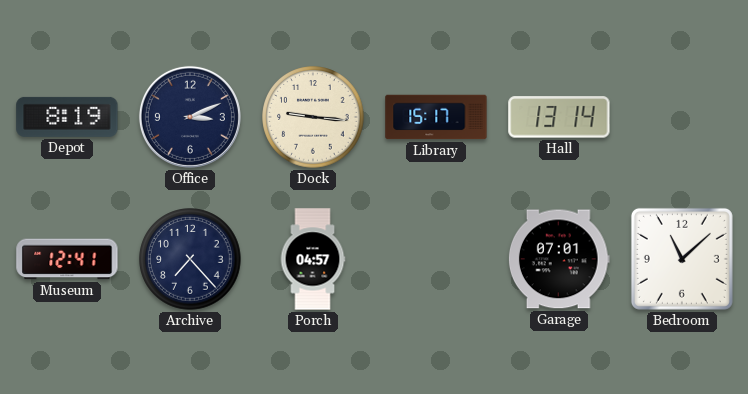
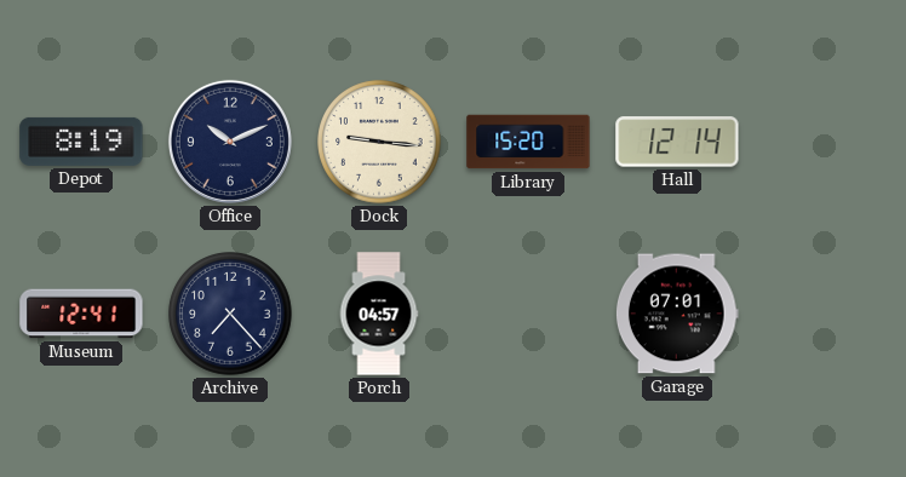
Office: 3:11 -> 10:11
Library: 15:17 -> 15:20
Hall: 13:14 -> 12:14
Bedroom: 11:08 -> none
